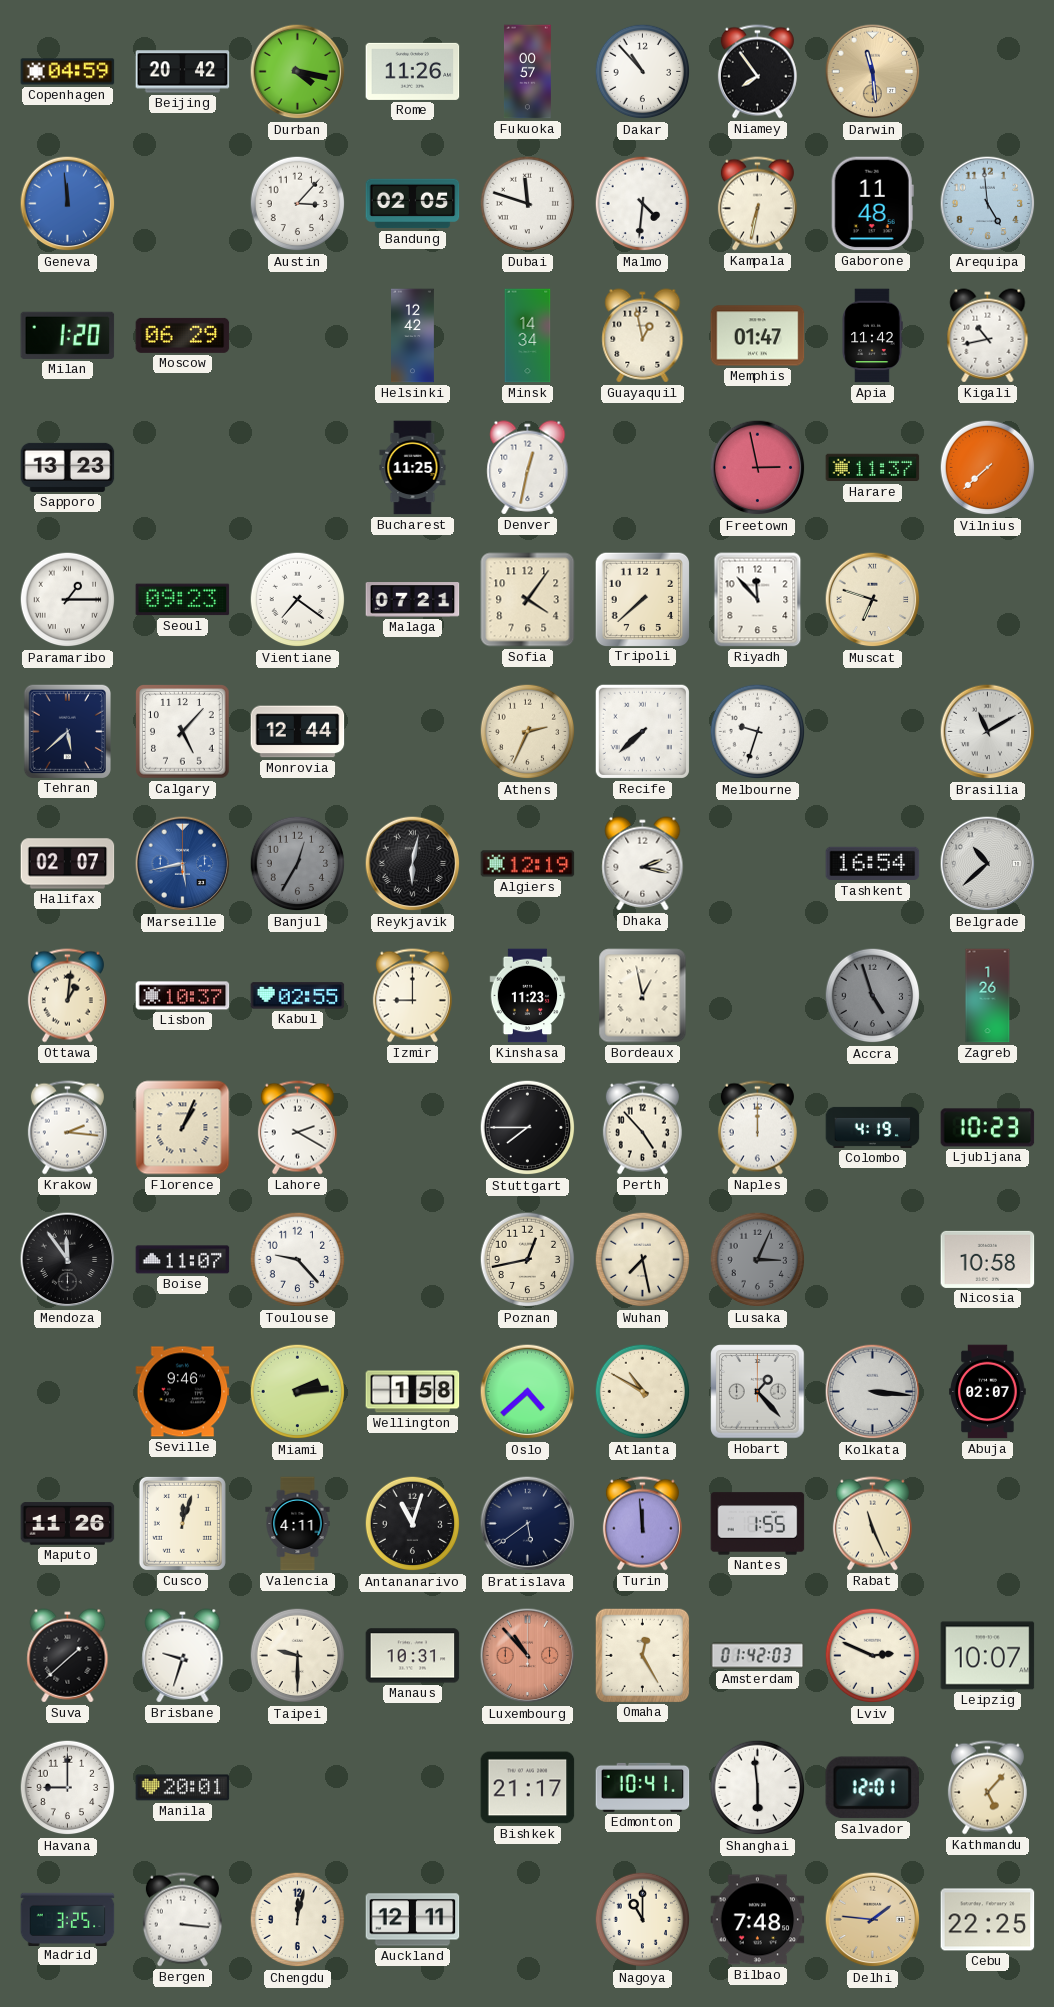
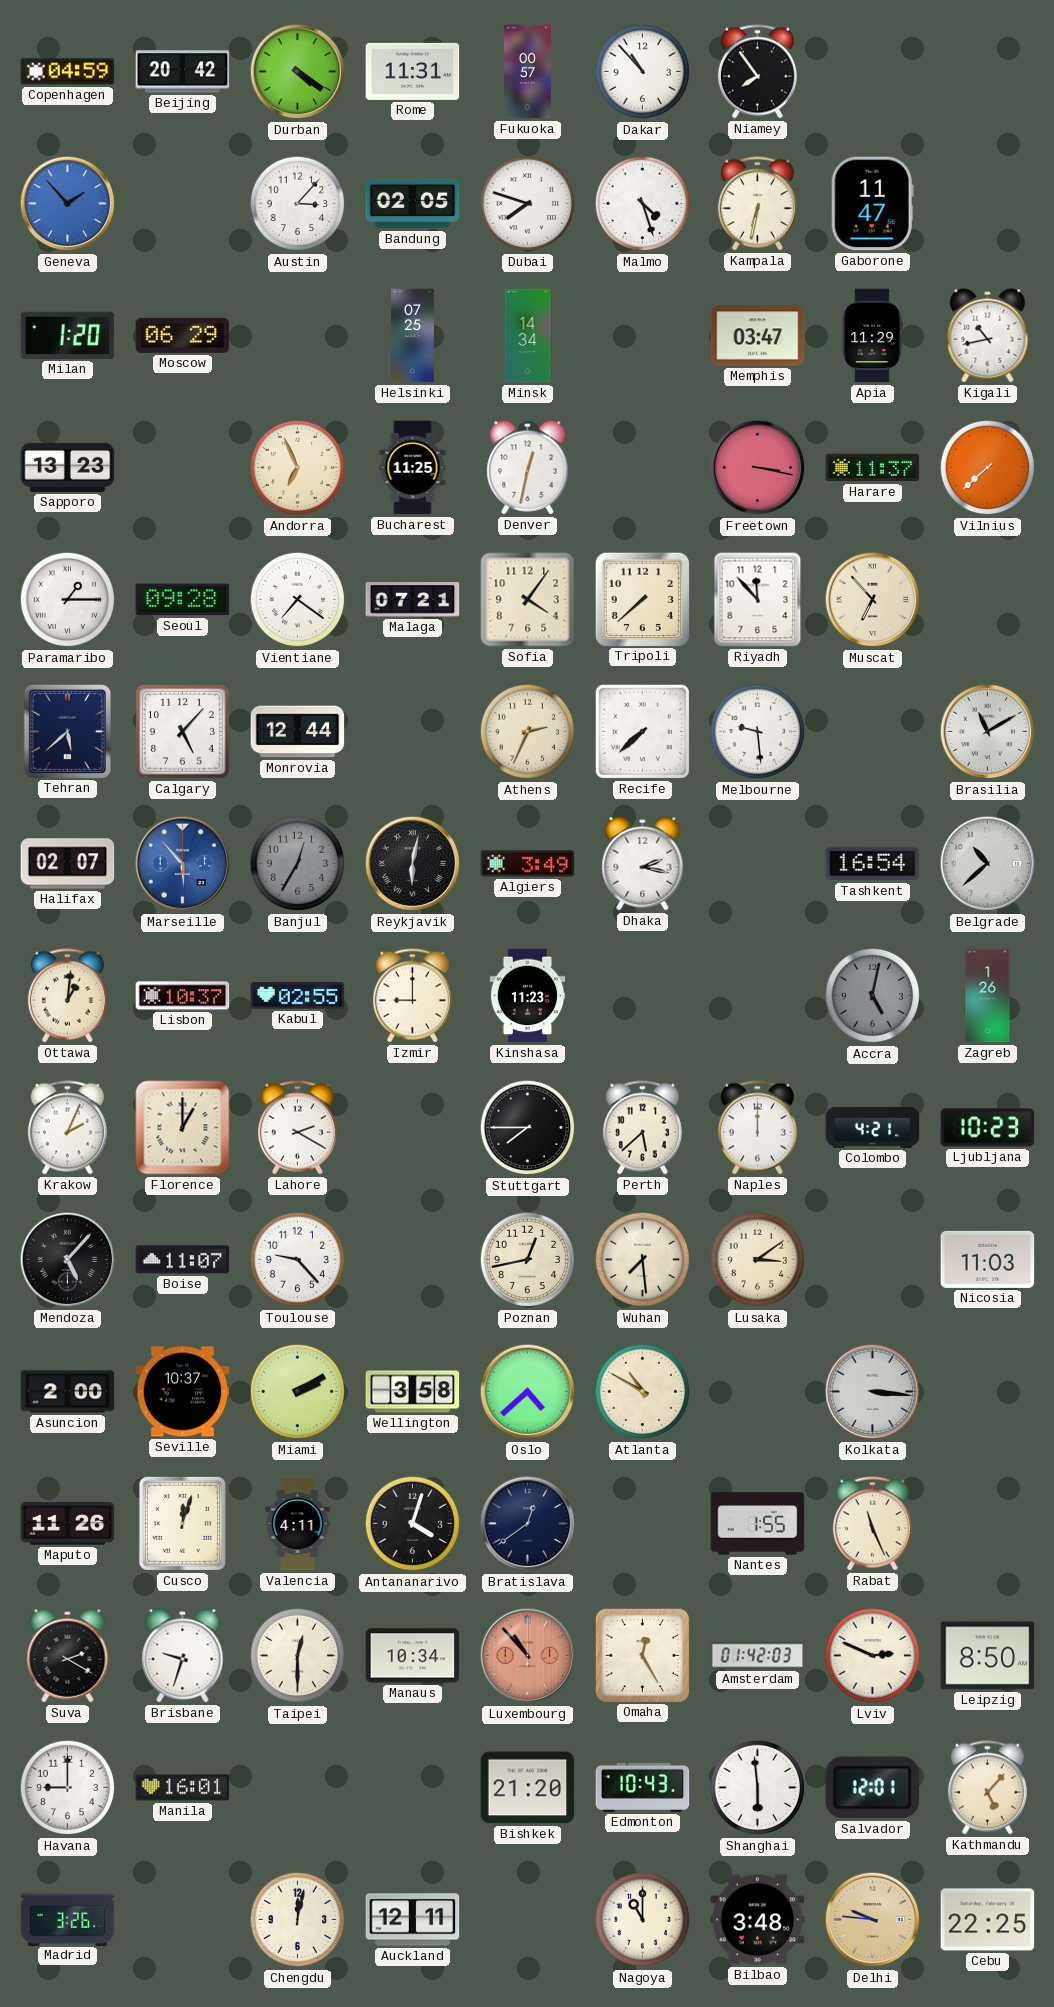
Durban: 4:17 -> 4:21
Rome: 11:26 -> 11:31
Darwin: 11:29 -> none
Geneva: 11:59 -> 1:53
Dubai: 11:48 -> 7:48
Malmo: 4:31 -> 4:27
Gaborone: 11:48 -> 11:47
Arequipa: 4:59 -> none
Helsinki: 12:42 -> 07:25
Guayaquil: 12:58 -> none
Memphis: 01:47 -> 03:47
Apia: 11:42 -> 11:29
Andorra: none -> 6:56
Freetown: 2:58 -> 3:17
Seoul: 09:23 -> 09:28
Muscat: 6:48 -> 6:53
Melbourne: 9:33 -> 9:29
Marseille: 5:43 -> 5:53
Algiers: 12:19 -> 3:49
Bordeaux: 12:58 -> none
Accra: 4:57 -> 5:02
Krakow: 2:16 -> 2:04
Florence: 1:04 -> 1:00
Perth: 4:53 -> 5:38
Colombo: 4:19 -> 4:21
Mendoza: 11:54 -> 5:07
Wuhan: 7:28 -> 7:29
Lusaka: 3:04 -> 3:09
Lusaka dial: grey -> cream
Nicosia: 10:58 -> 11:03
Asuncion: none -> 2:00
Seville: 9:46 -> 10:37
Miami: 2:14 -> 2:10
Wellington: 1:58 -> 3:58
Hobart: 1:23 -> none
Abuja: 02:07 -> none
Antananarivo: 11:03 -> 4:03
Bratislava: 5:39 -> 12:39
Turin: 11:59 -> none
Suva: 1:38 -> 2:20
Taipei: 9:30 -> 12:30
Manaus: 10:31 -> 10:34
Leipzig: 10:07 -> 8:50
Manila: 20:01 -> 16:01
Bishkek: 21:17 -> 21:20
Edmonton: 10:41 -> 10:43
Madrid: 3:25 -> 3:26
Bergen: 3:16 -> none
Bilbao: 7:48 -> 3:48
Delhi: 1:46 -> 9:46
